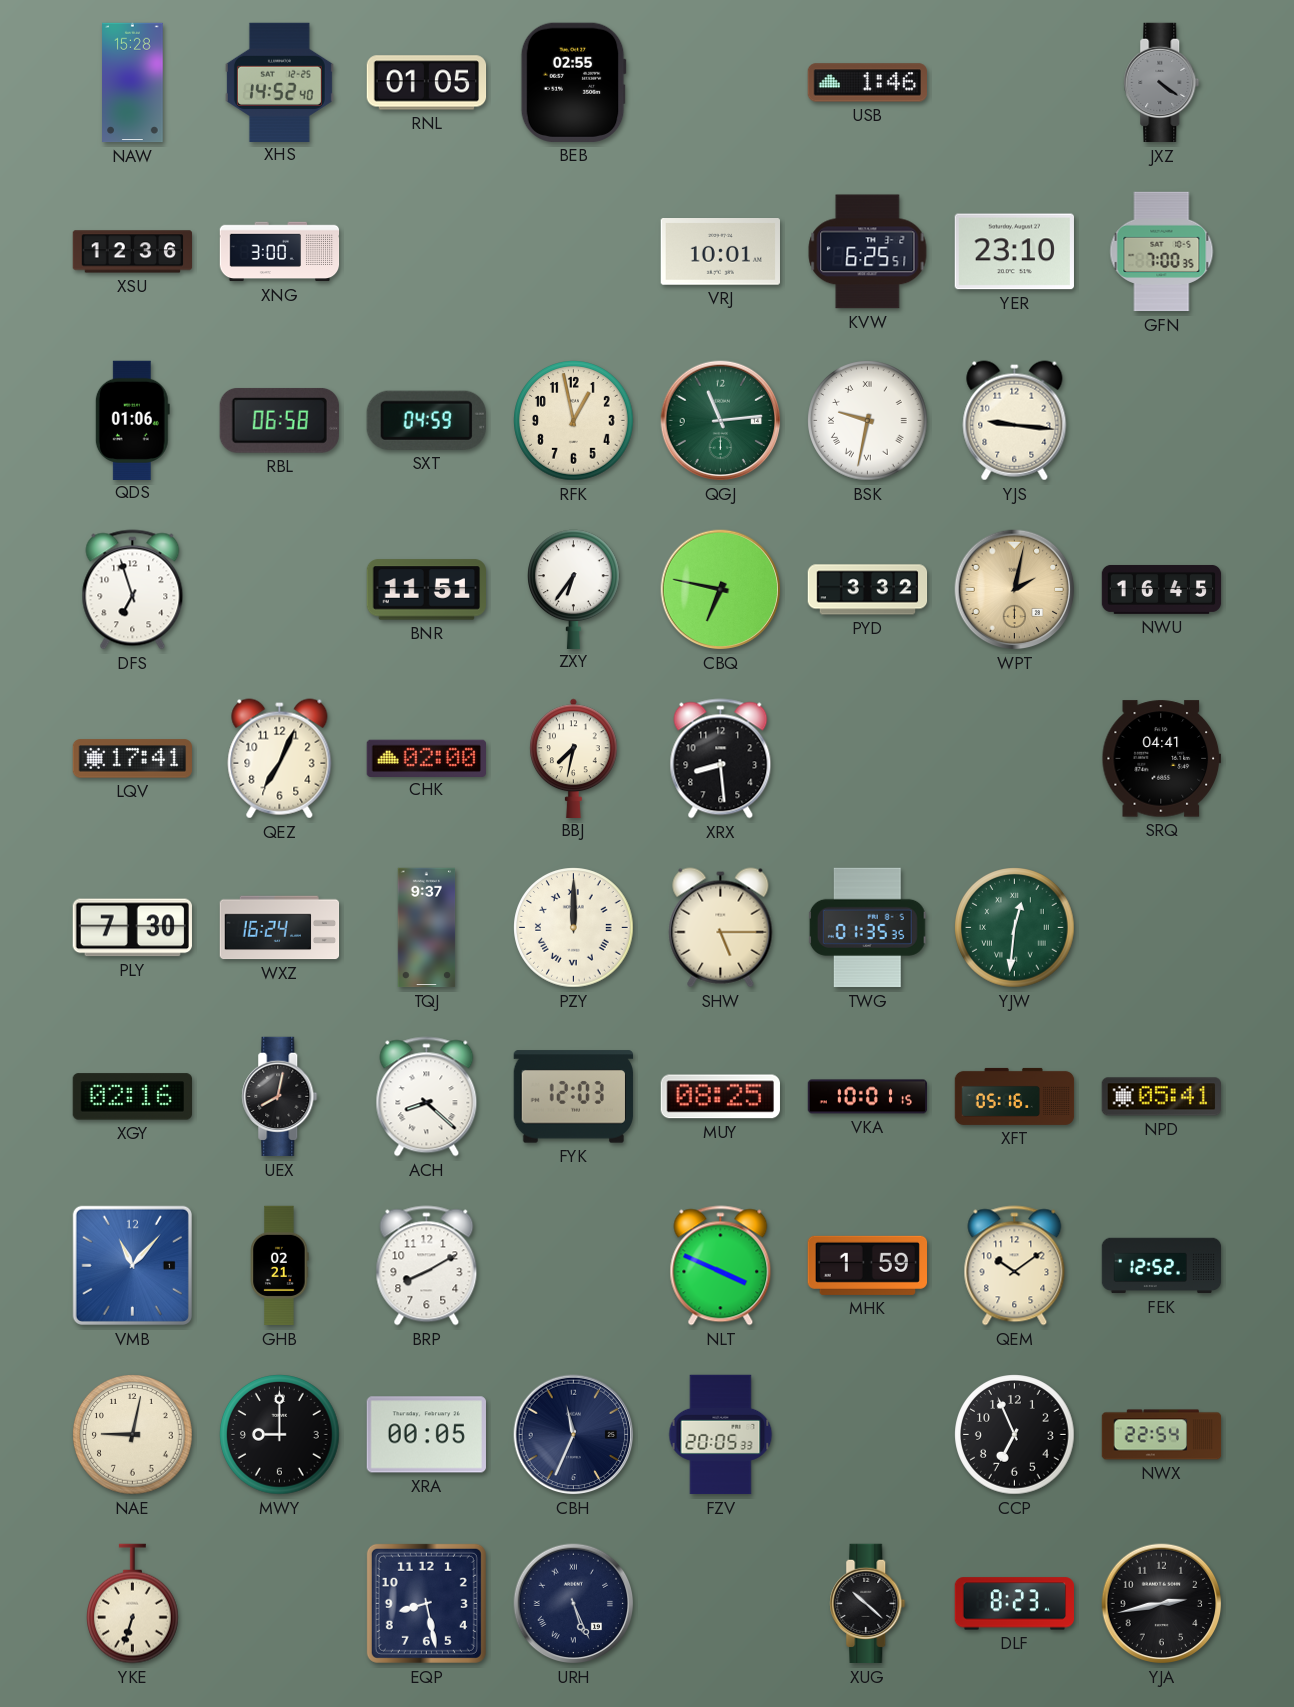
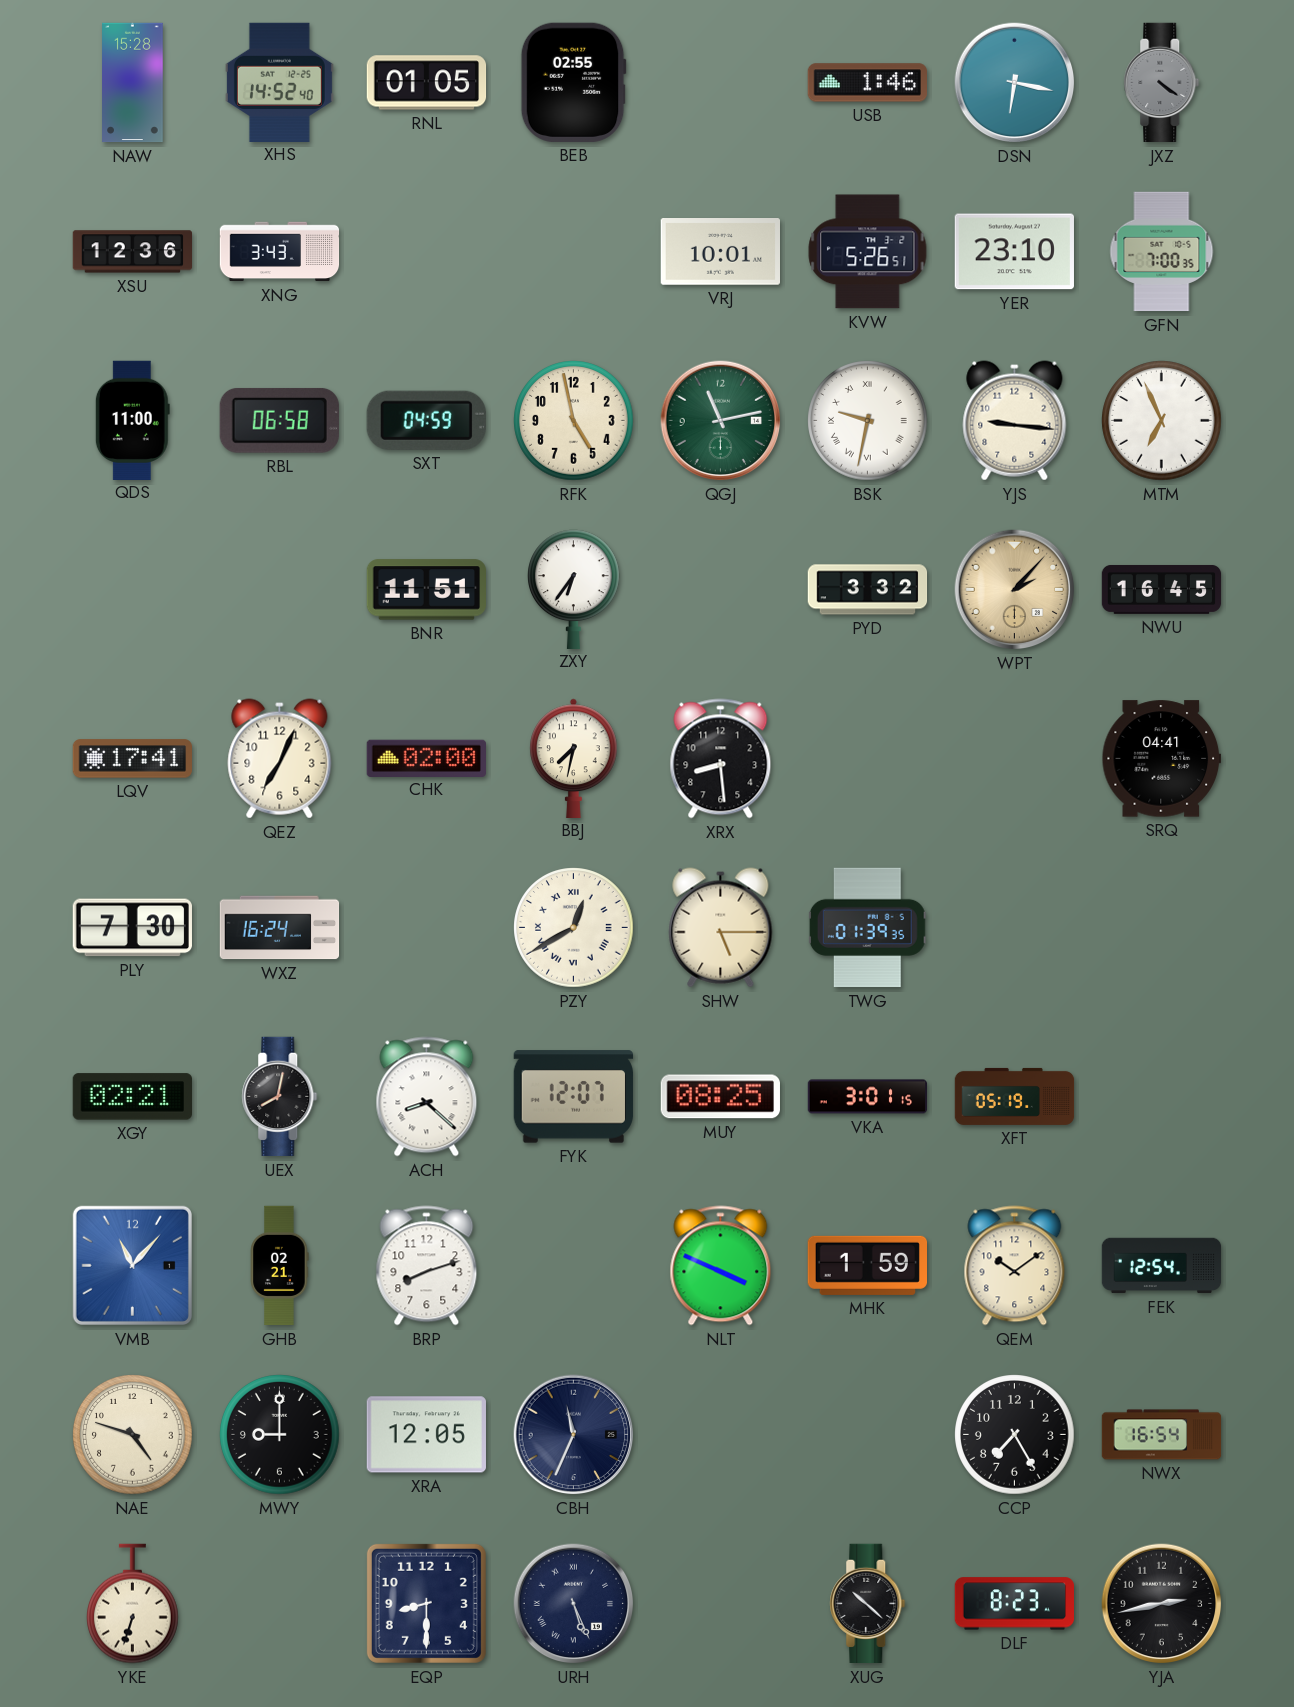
DSN: none -> 6:17
XNG: 3:00 -> 3:43
KVW: 6:25 -> 5:26
QDS: 01:06 -> 11:00
RFK: 12:58 -> 4:58
QGJ: 11:14 -> 11:13
MTM: none -> 6:56
DFS: 6:57 -> none
CBQ: 6:47 -> none
WPT: 2:02 -> 2:07
TQJ: 9:37 -> none
PZY: 12:00 -> 12:40
TWG: 01:35 -> 01:39
YJW: 12:31 -> none
XGY: 02:16 -> 02:21
FYK: 12:03 -> 12:07
VKA: 10:01 -> 3:01
XFT: 05:16 -> 05:19
NPD: 05:41 -> none
BRP: 8:10 -> 8:12
FEK: 12:52 -> 12:54
NAE: 9:02 -> 4:48
XRA: 00:05 -> 12:05
FZV: 20:05 -> none
CCP: 6:56 -> 7:25
NWX: 22:54 -> 16:54
EQP: 8:28 -> 8:30
